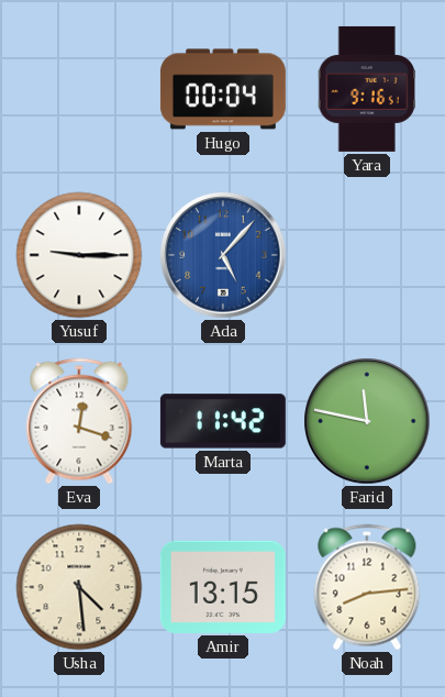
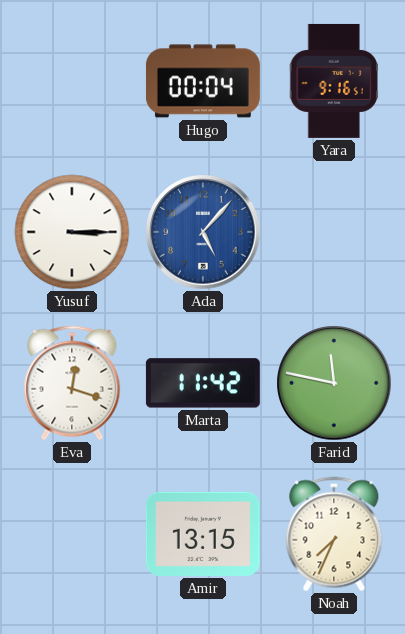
Yusuf: 9:15 -> 3:15
Usha: 4:29 -> none
Noah: 8:14 -> 7:34
